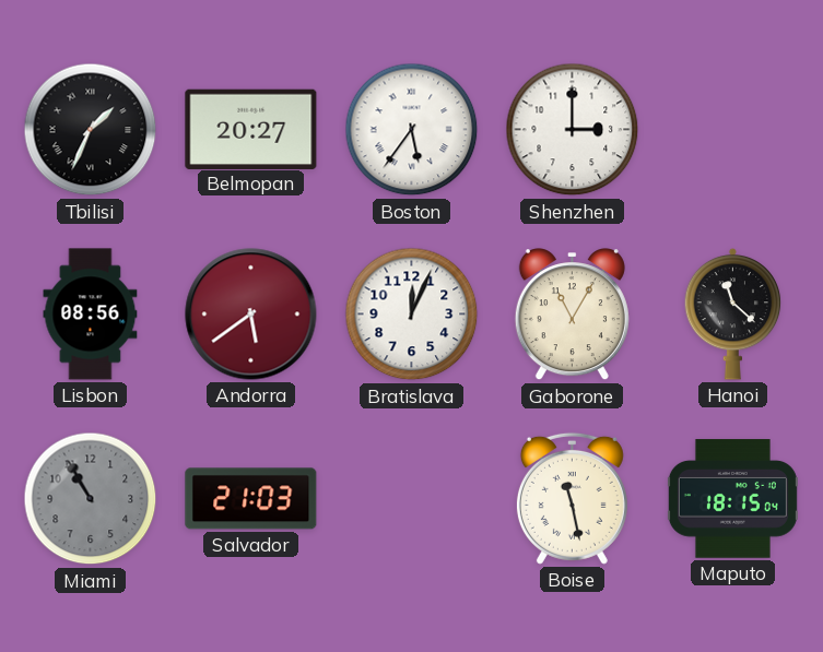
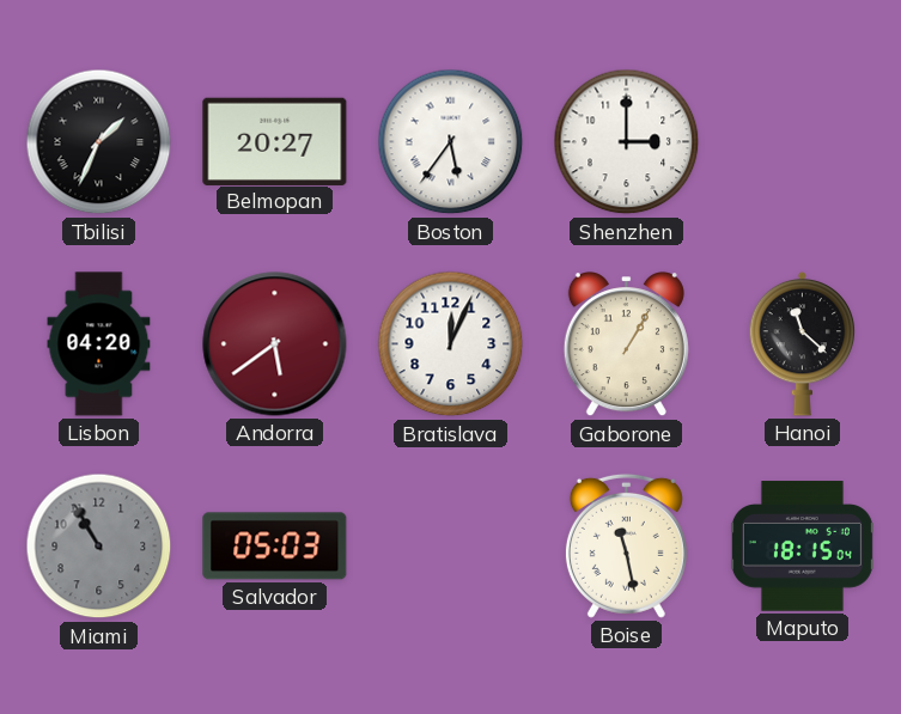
Lisbon: 08:56 -> 04:20
Gaborone: 11:05 -> 1:05
Salvador: 21:03 -> 05:03
